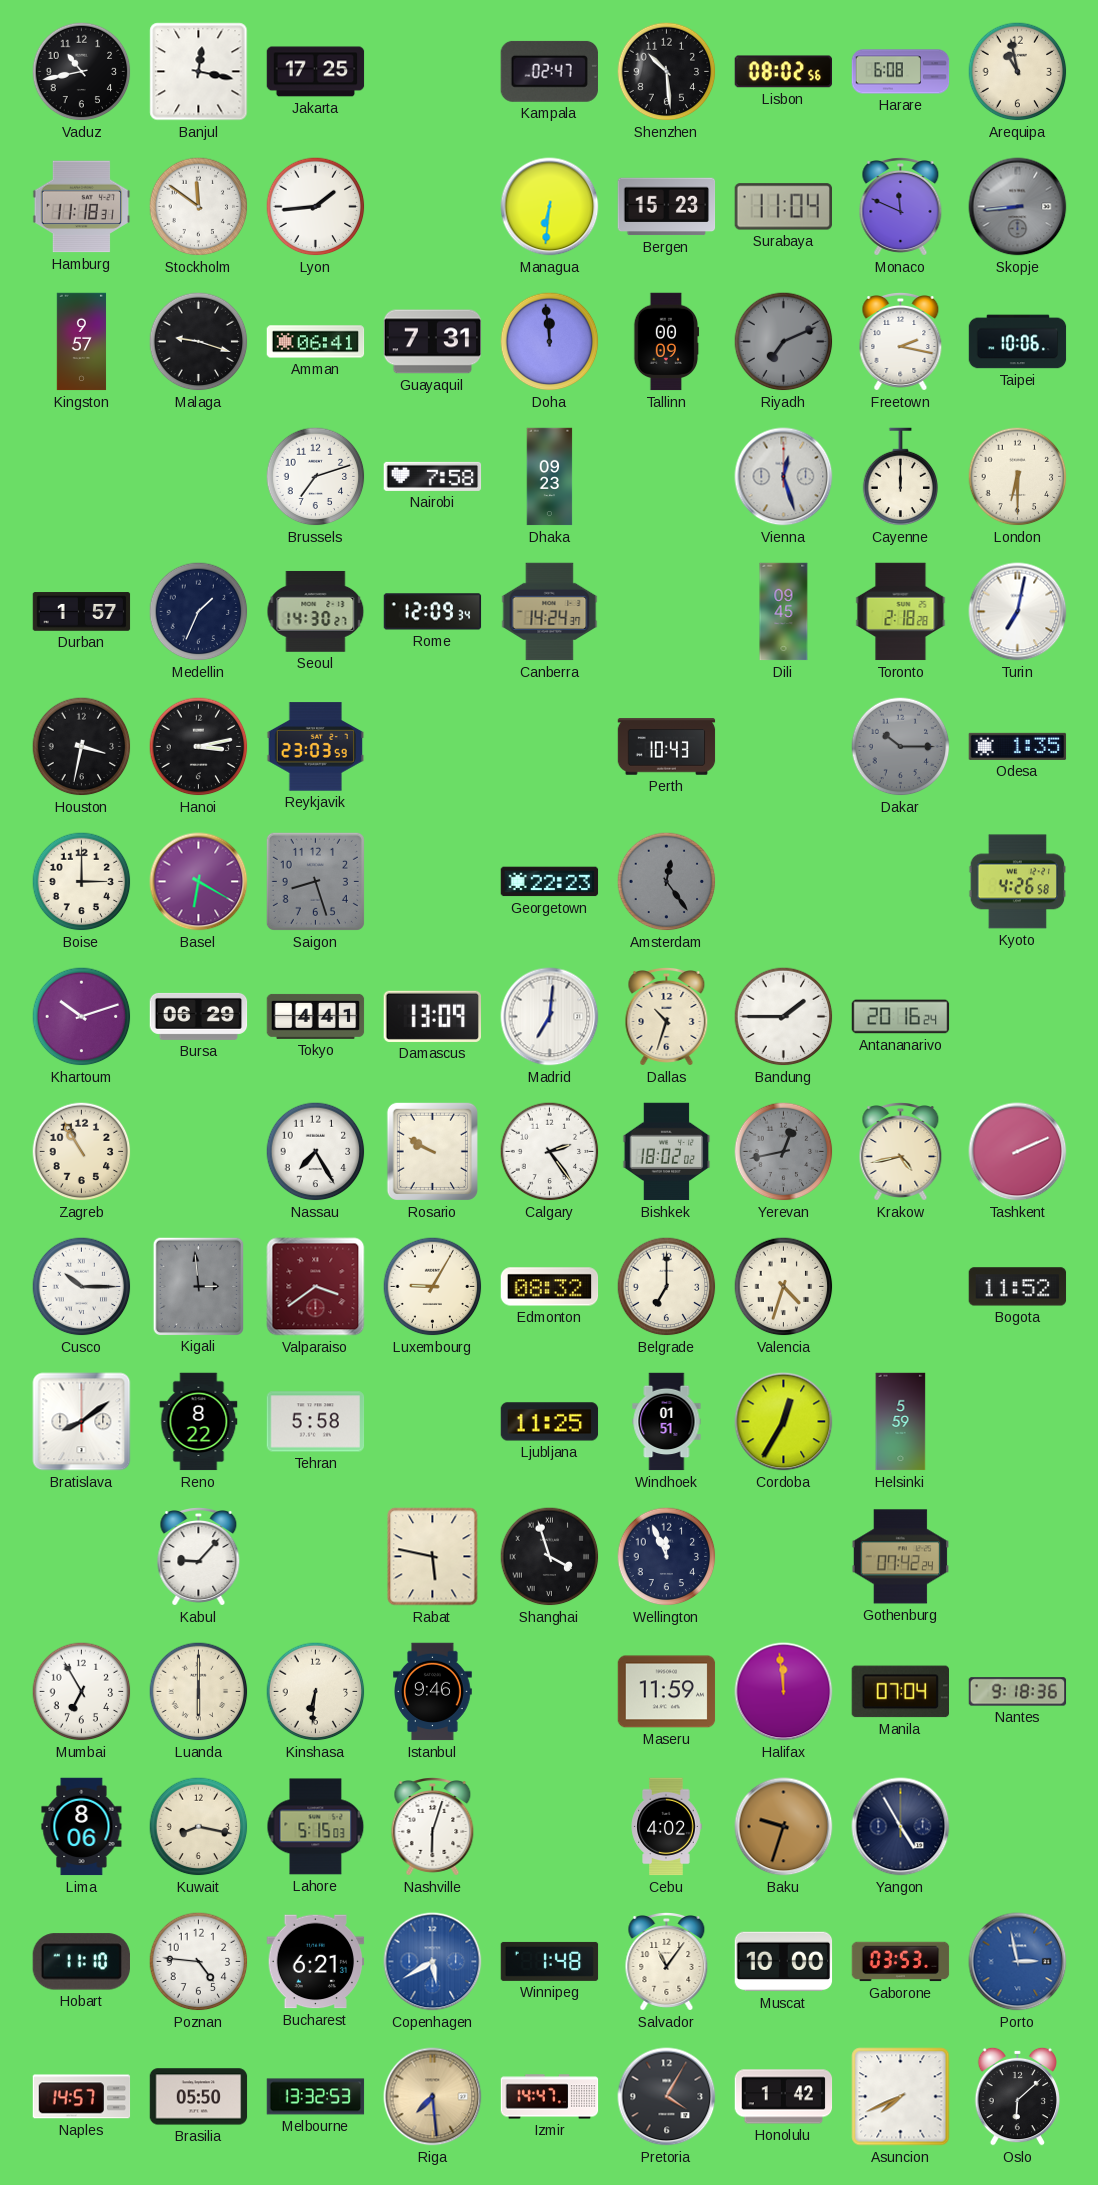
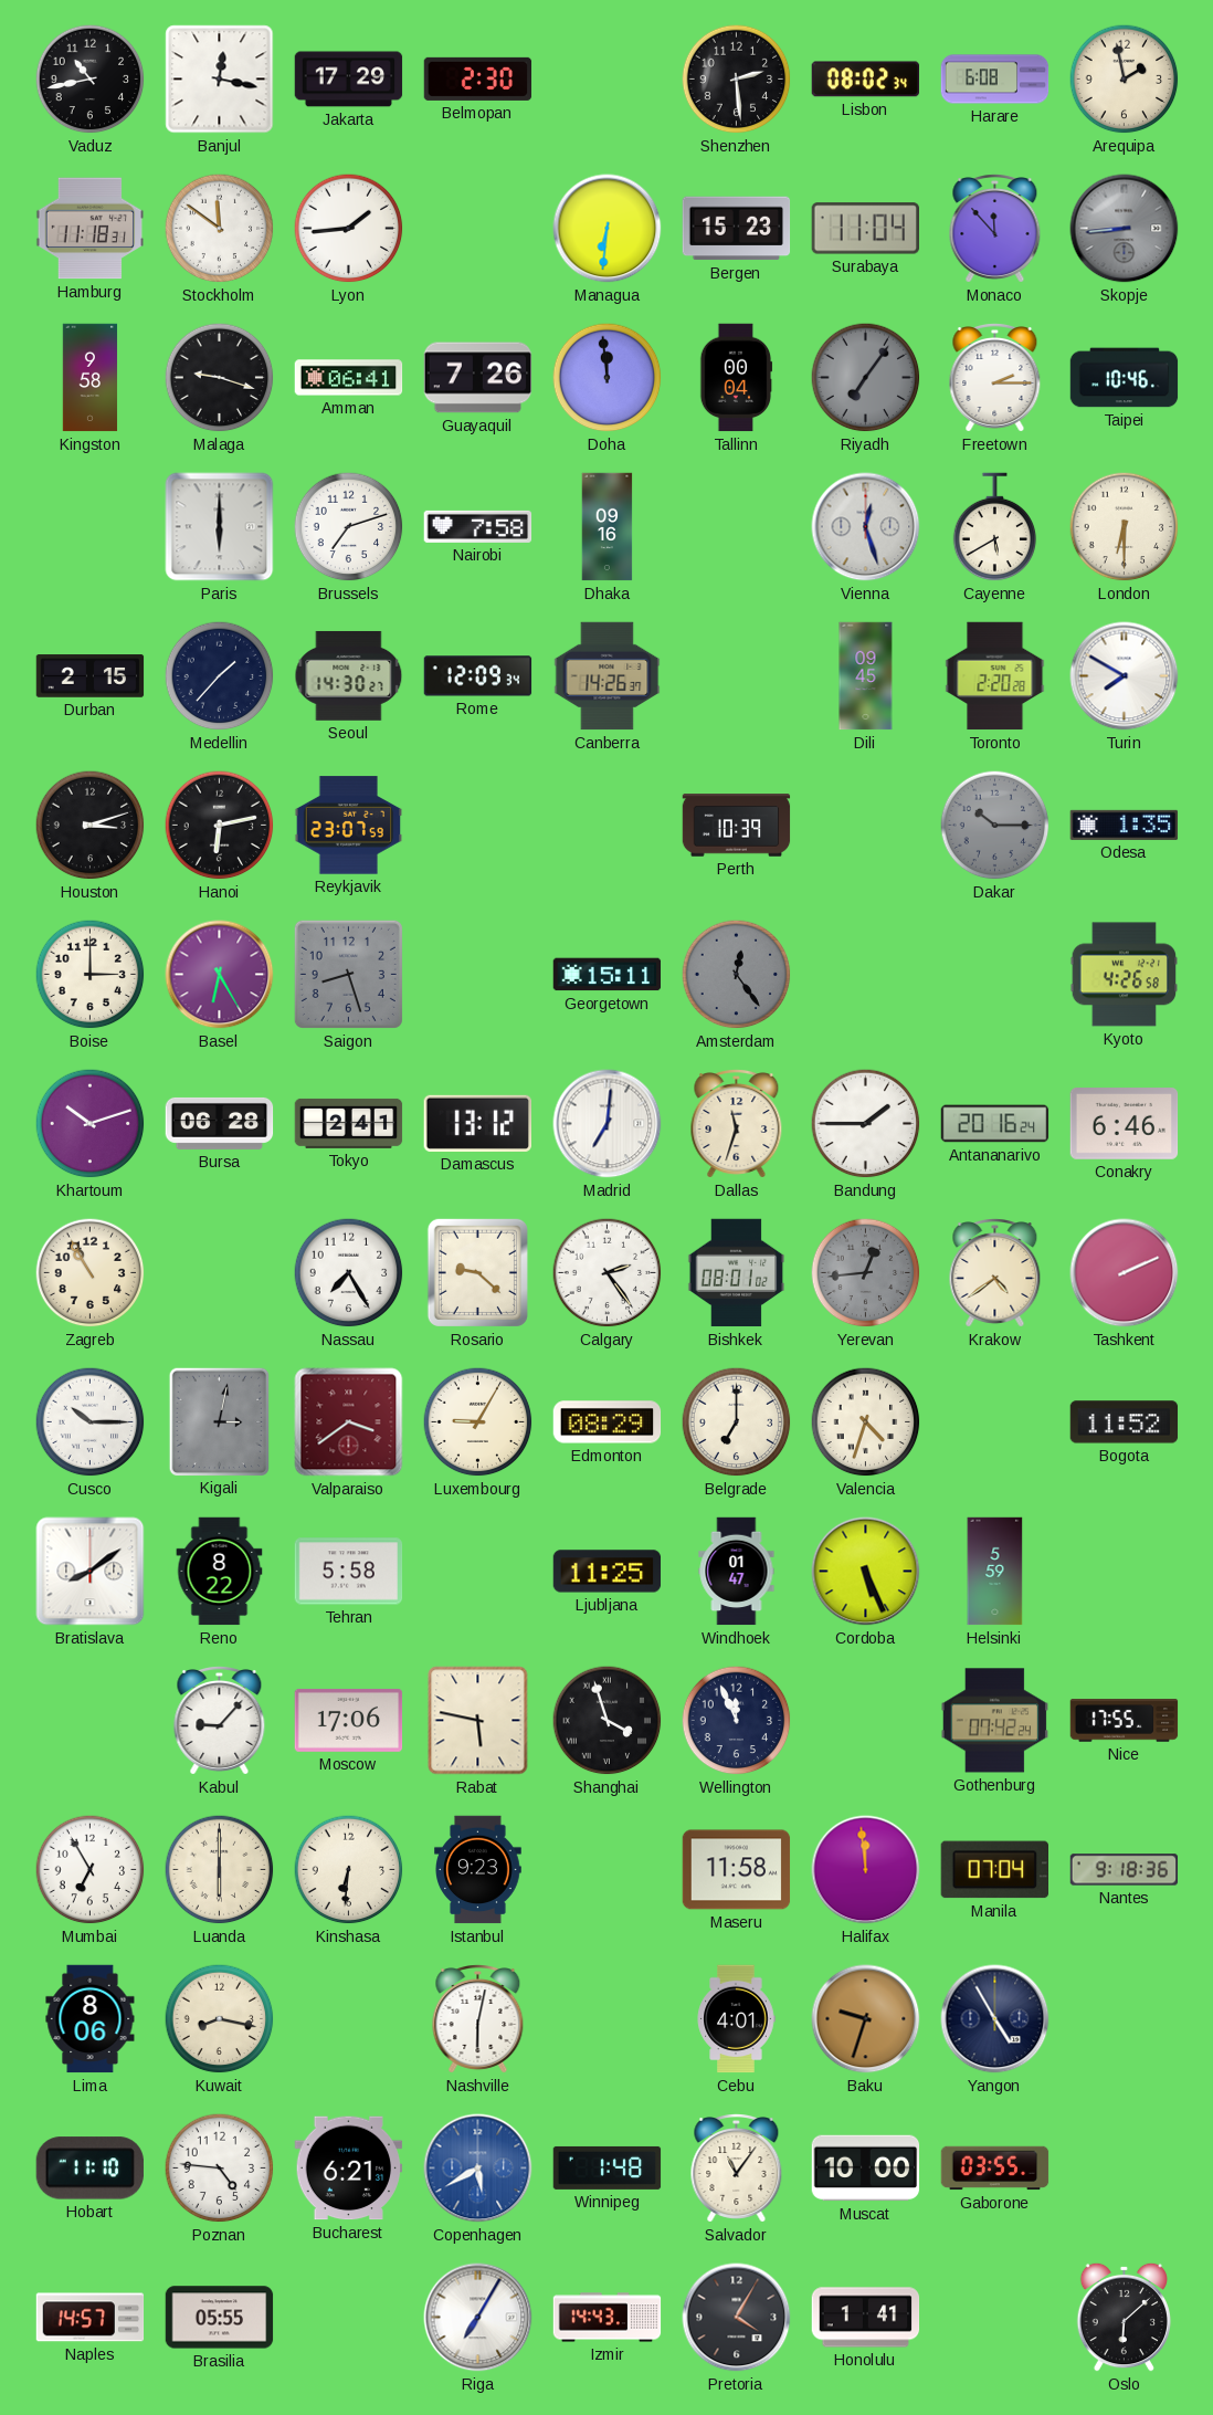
Jakarta: 17:25 -> 17:29
Belmopan: none -> 2:30
Kampala: 02:47 -> none
Shenzhen: 10:29 -> 2:29
Lisbon: 08:02:56 -> 08:02:34
Arequipa: 10:58 -> 1:58
Monaco: 11:49 -> 11:53
Kingston: 9:57 -> 9:58
Guayaquil: 7:31 -> 7:26
Tallinn: 00:09 -> 00:04
Riyadh: 7:11 -> 7:06
Freetown: 2:17 -> 2:15
Taipei: 10:06 -> 10:46
Paris: none -> 6:00
Dhaka: 09:23 -> 09:16
Cayenne: 12:00 -> 5:40
Durban: 1:57 -> 2:15
Medellin: 1:34 -> 1:37
Canberra: 14:24 -> 14:26
Toronto: 2:18 -> 2:20
Turin: 7:02 -> 7:50
Houston: 3:32 -> 3:12
Hanoi: 3:13 -> 6:13
Reykjavik: 23:03 -> 23:07
Perth: 10:43 -> 10:39
Basel: 6:20 -> 6:25
Georgetown: 22:23 -> 15:11
Bursa: 06:29 -> 06:28
Tokyo: 4:41 -> 2:41
Damascus: 13:09 -> 13:12
Dallas: 10:33 -> 11:33
Conakry: none -> 6:46
Rosario: 9:50 -> 9:22
Bishkek: 18:02 -> 08:01
Yerevan: 12:43 -> 12:44
Krakow: 4:43 -> 4:39
Kigali: 2:59 -> 3:02
Edmonton: 08:32 -> 08:29
Windhoek: 01:51 -> 01:47
Cordoba: 12:35 -> 5:26
Moscow: none -> 17:06
Nice: none -> 17:55
Istanbul: 9:46 -> 9:23
Maseru: 11:59 -> 11:58
Lahore: 5:15 -> none
Nashville: 6:03 -> 6:02
Cebu: 4:02 -> 4:01
Gaborone: 03:53 -> 03:55
Porto: 2:58 -> none
Brasilia: 05:50 -> 05:55
Melbourne: 13:32 -> none
Riga: 7:29 -> 7:05
Riga dial: champagne -> white
Izmir: 14:47 -> 14:43
Honolulu: 1:42 -> 1:41
Asuncion: 7:41 -> none
